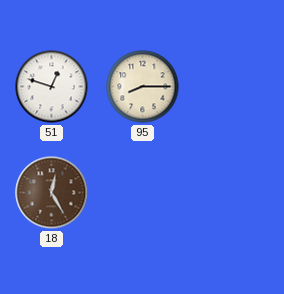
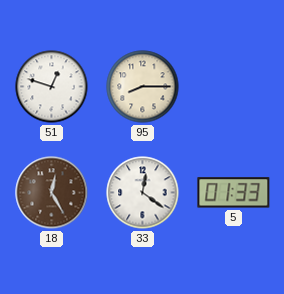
33: none -> 12:21
5: none -> 01:33
